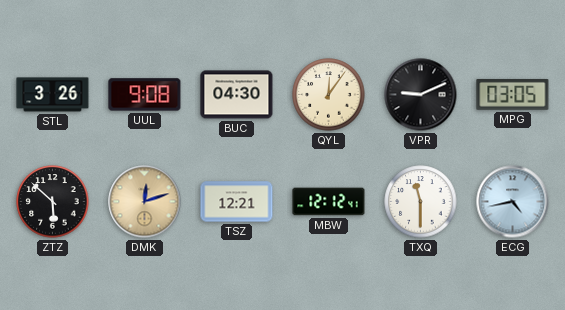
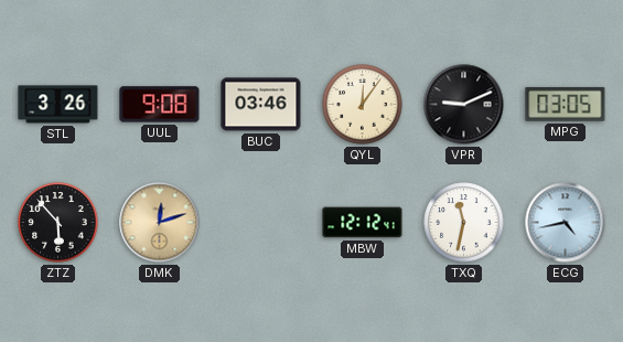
BUC: 04:30 -> 03:46
ZTZ: 5:52 -> 5:53
TSZ: 12:21 -> none
TXQ: 11:30 -> 11:32
